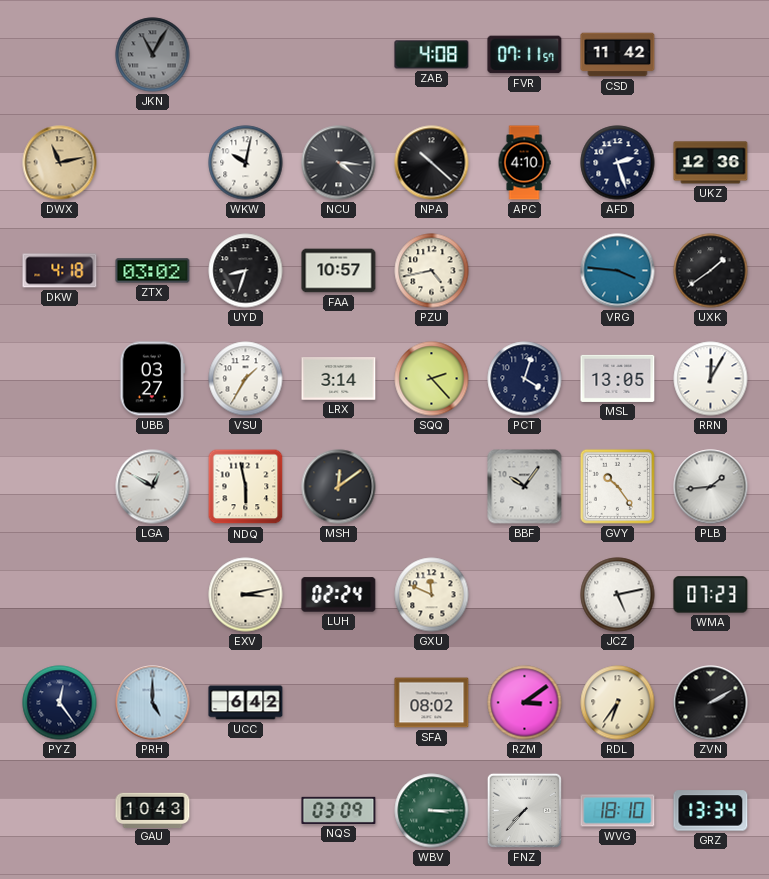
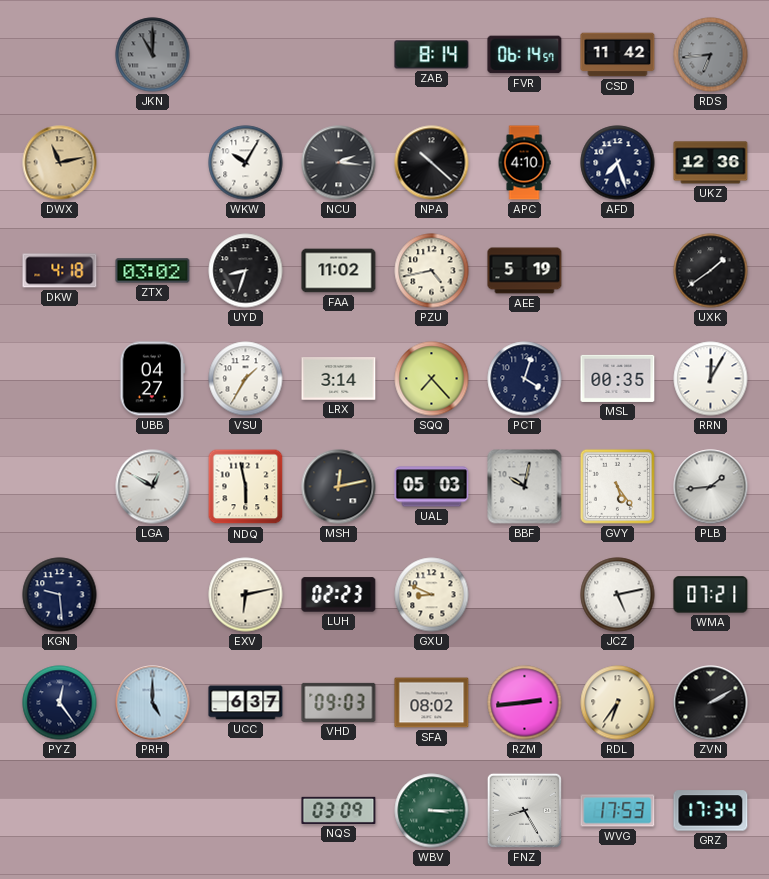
JKN: 11:05 -> 11:00
ZAB: 4:08 -> 8:14
FVR: 07:11 -> 06:14
RDS: none -> 6:44
WKW: 10:02 -> 10:05
NCU: 4:16 -> 2:16
AFD: 2:27 -> 7:27
FAA: 10:57 -> 11:02
AEE: none -> 5:19
VRG: 3:46 -> none
UBB: 03:27 -> 04:27
SQQ: 2:23 -> 7:23
MSL: 13:05 -> 00:35
MSH: 12:09 -> 12:13
UAL: none -> 05:03
BBF: 10:06 -> 10:02
GVY: 10:24 -> 5:24
KGN: none -> 9:29
EXV: 3:13 -> 6:13
LUH: 02:24 -> 02:23
GXU: 11:49 -> 8:49
WMA: 07:23 -> 07:21
UCC: 6:42 -> 6:37
VHD: none -> 09:03
RZM: 3:09 -> 2:44
GAU: 10:43 -> none
FNZ: 7:37 -> 8:25
WVG: 18:10 -> 17:53
GRZ: 13:34 -> 17:34
